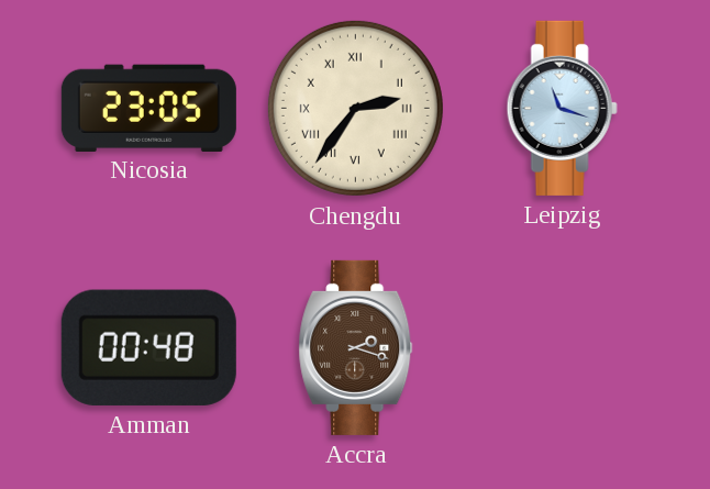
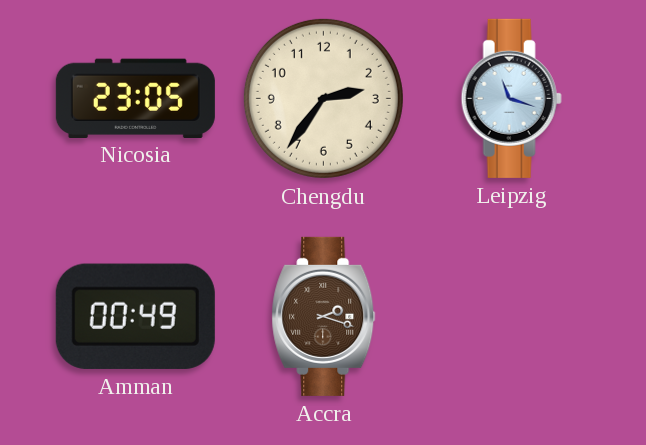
Chengdu numerals: Roman -> Arabic
Amman: 00:48 -> 00:49
